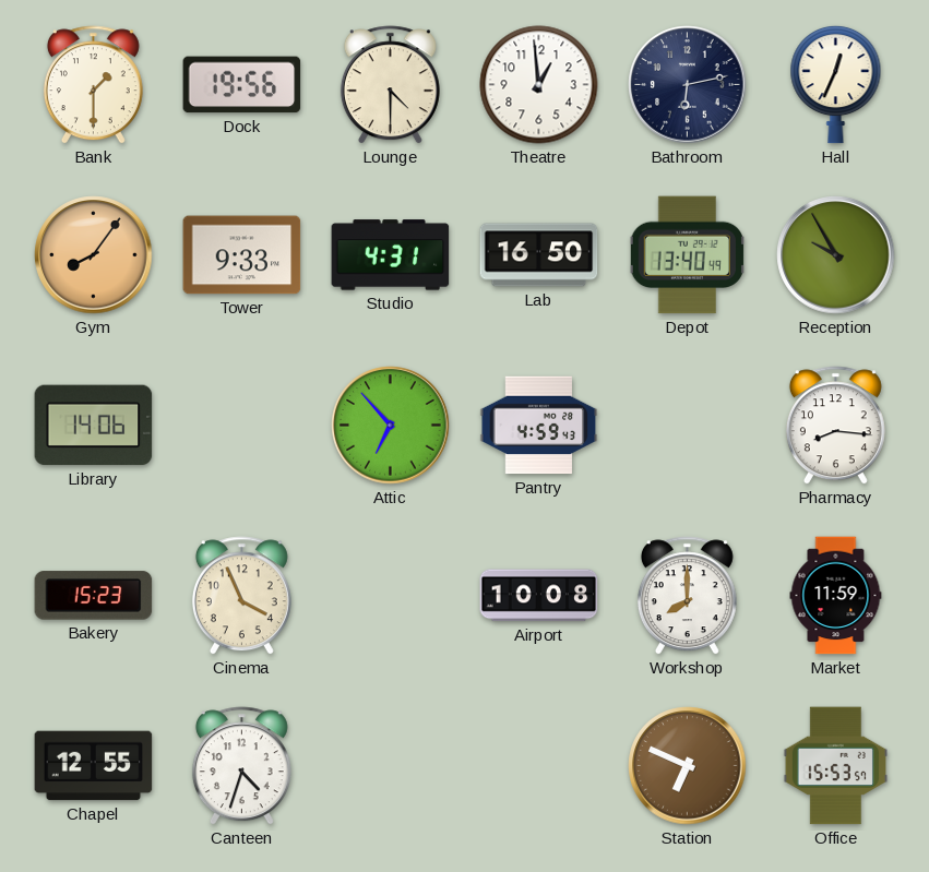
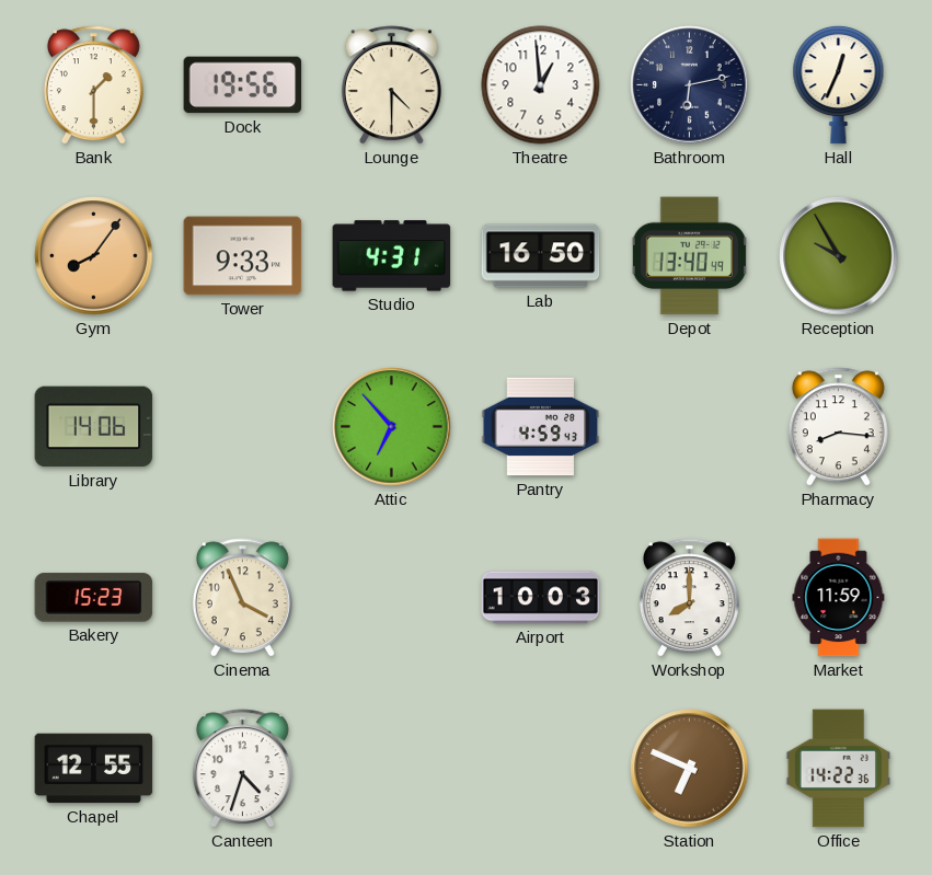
Airport: 10:08 -> 10:03
Office: 15:53 -> 14:22
